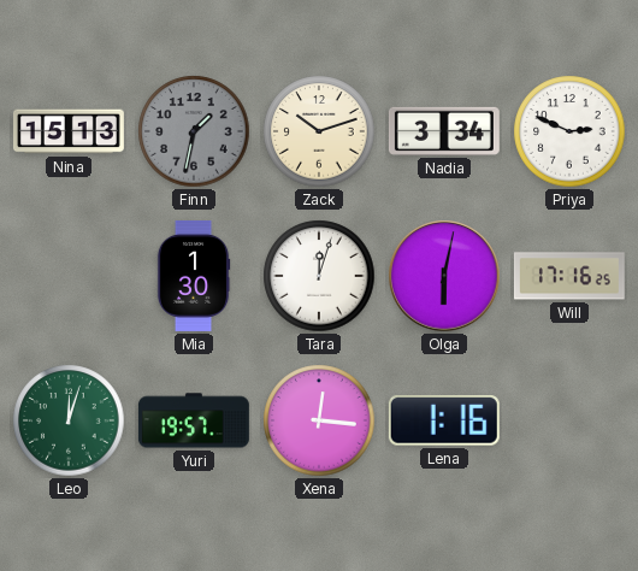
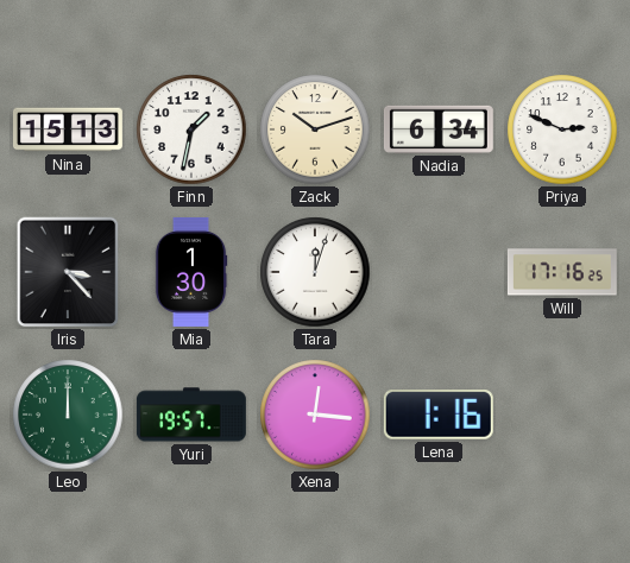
Finn dial: grey -> white
Nadia: 3:34 -> 6:34
Iris: none -> 3:23
Olga: 6:02 -> none
Leo: 12:03 -> 12:00
